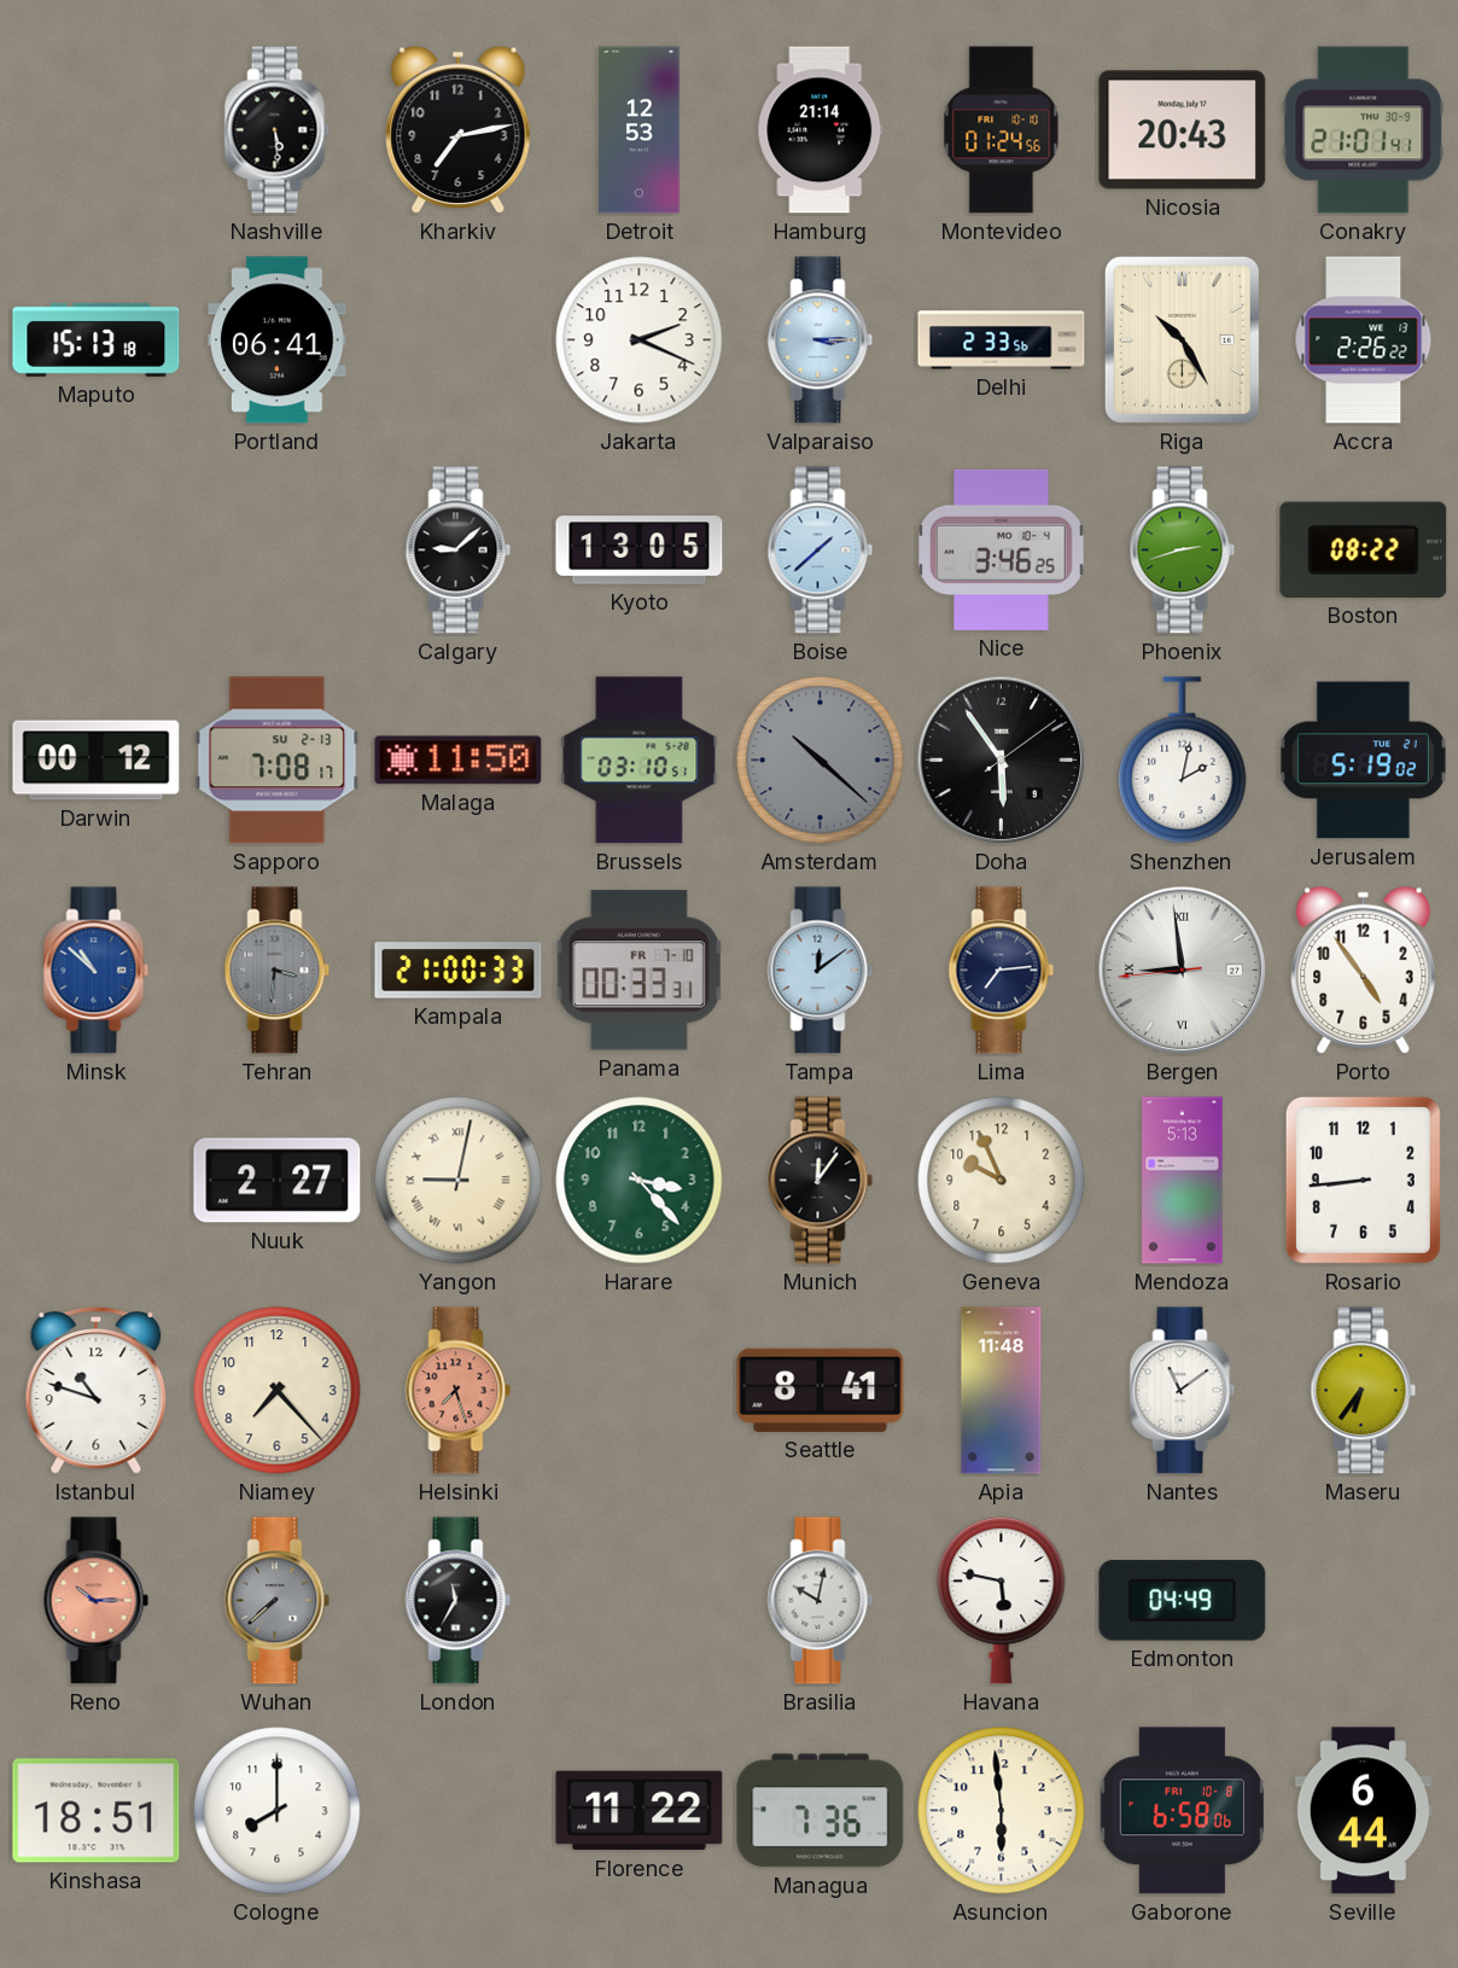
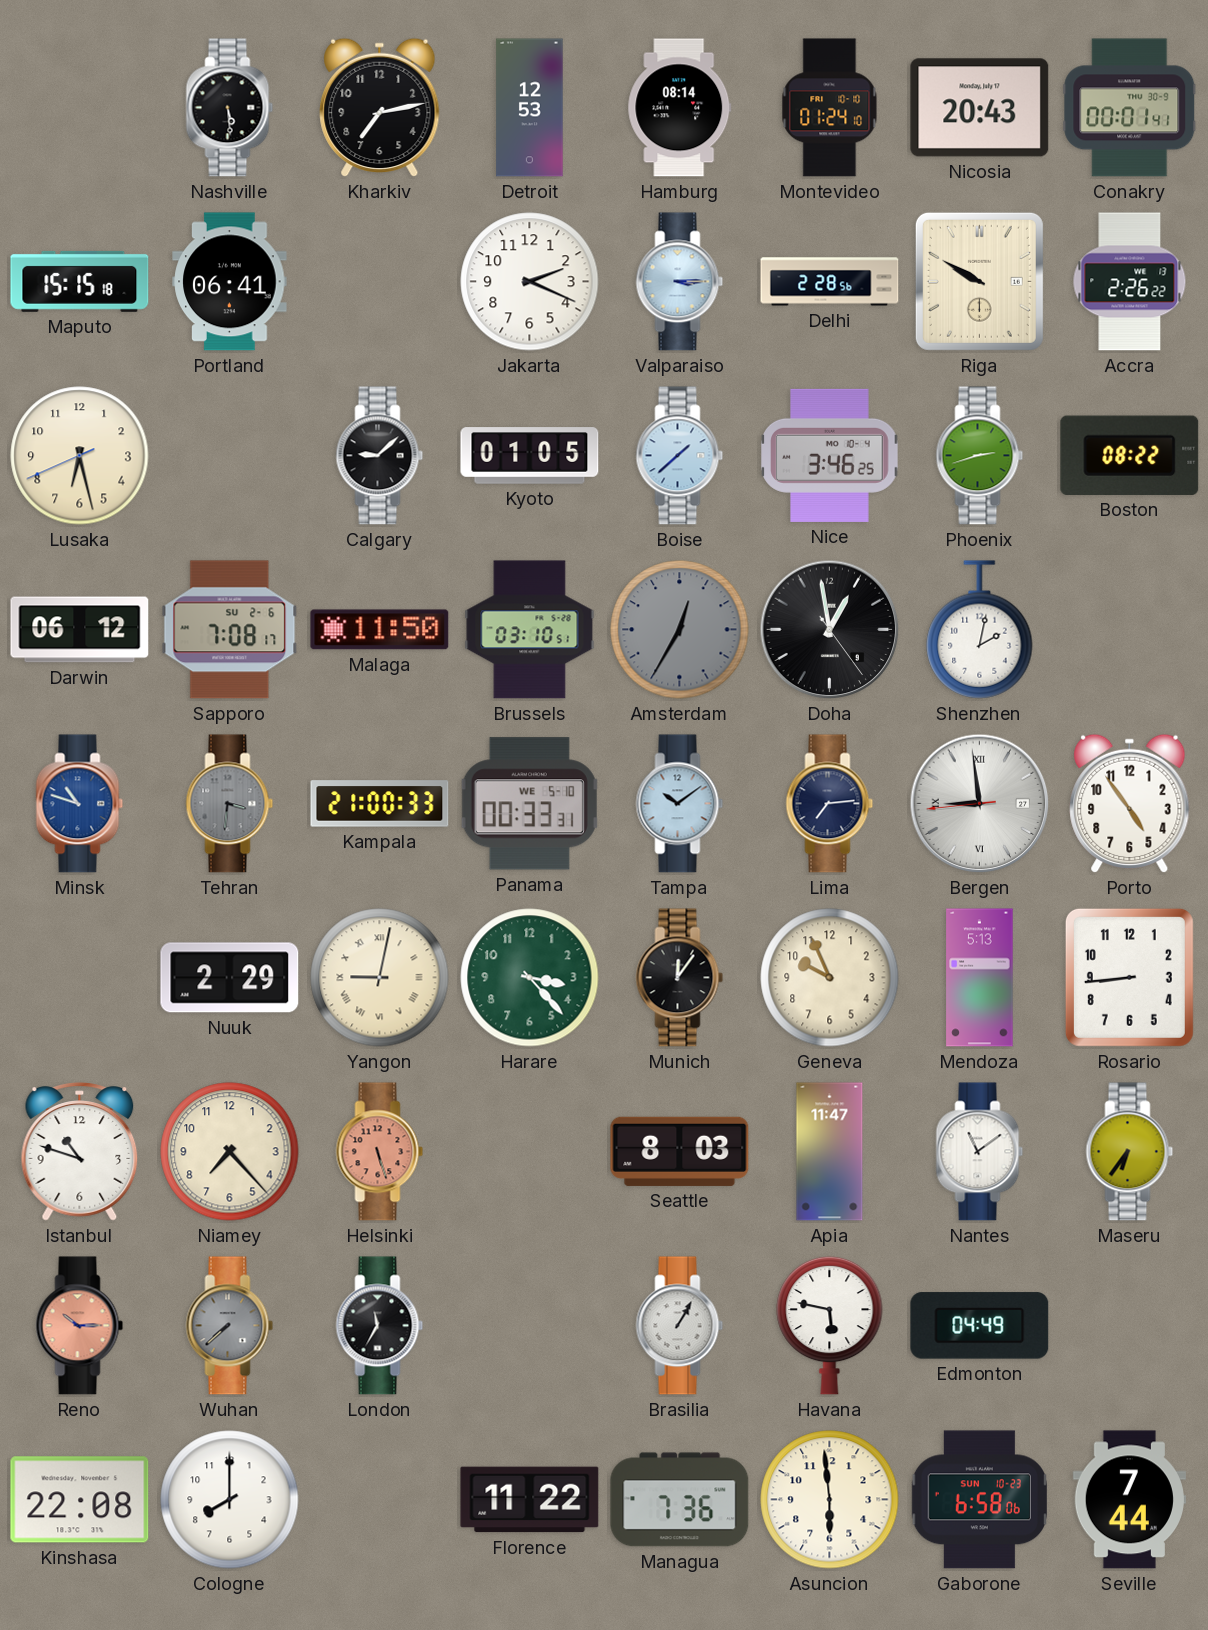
Hamburg: 21:14 -> 08:14
Montevideo: 01:24:56 -> 01:24:10
Conakry: 21:01 -> 00:01
Maputo: 15:13 -> 15:15
Delhi: 2:33 -> 2:28
Riga: 10:25 -> 9:50
Lusaka: none -> 6:27
Kyoto: 13:05 -> 01:05
Darwin: 00:12 -> 06:12
Sapporo date: SU 2-13 -> SU 2-6
Amsterdam: 10:22 -> 12:35
Doha: 5:54 -> 12:58
Jerusalem: 5:19 -> none
Minsk: 10:52 -> 10:48
Panama date: FR 7-10 -> WE 5-10
Tampa: 12:09 -> 10:09
Nuuk: 2:27 -> 2:29
Helsinki: 7:27 -> 5:27
Seattle: 8:41 -> 8:03
Apia: 11:48 -> 11:47
Brasilia: 10:02 -> 1:05
Kinshasa: 18:51 -> 22:08
Gaborone date: FRI 10-8 -> SUN 10-23
Seville: 6:44 -> 7:44
